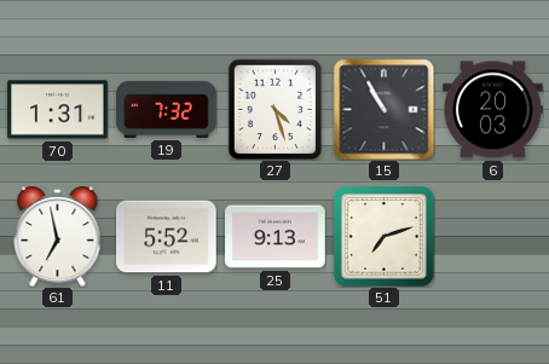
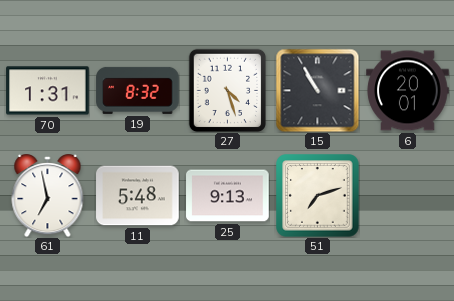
19: 7:32 -> 8:32
6: 20:03 -> 20:01
11: 5:52 -> 5:48
